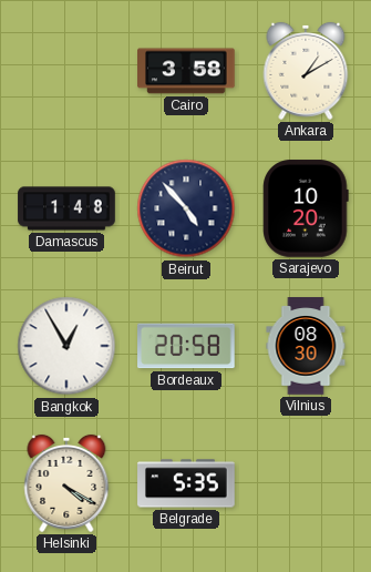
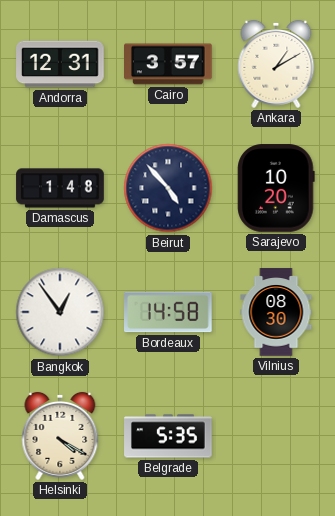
Andorra: none -> 12:31
Cairo: 3:58 -> 3:57
Bangkok: 12:55 -> 12:54
Bordeaux: 20:58 -> 14:58
